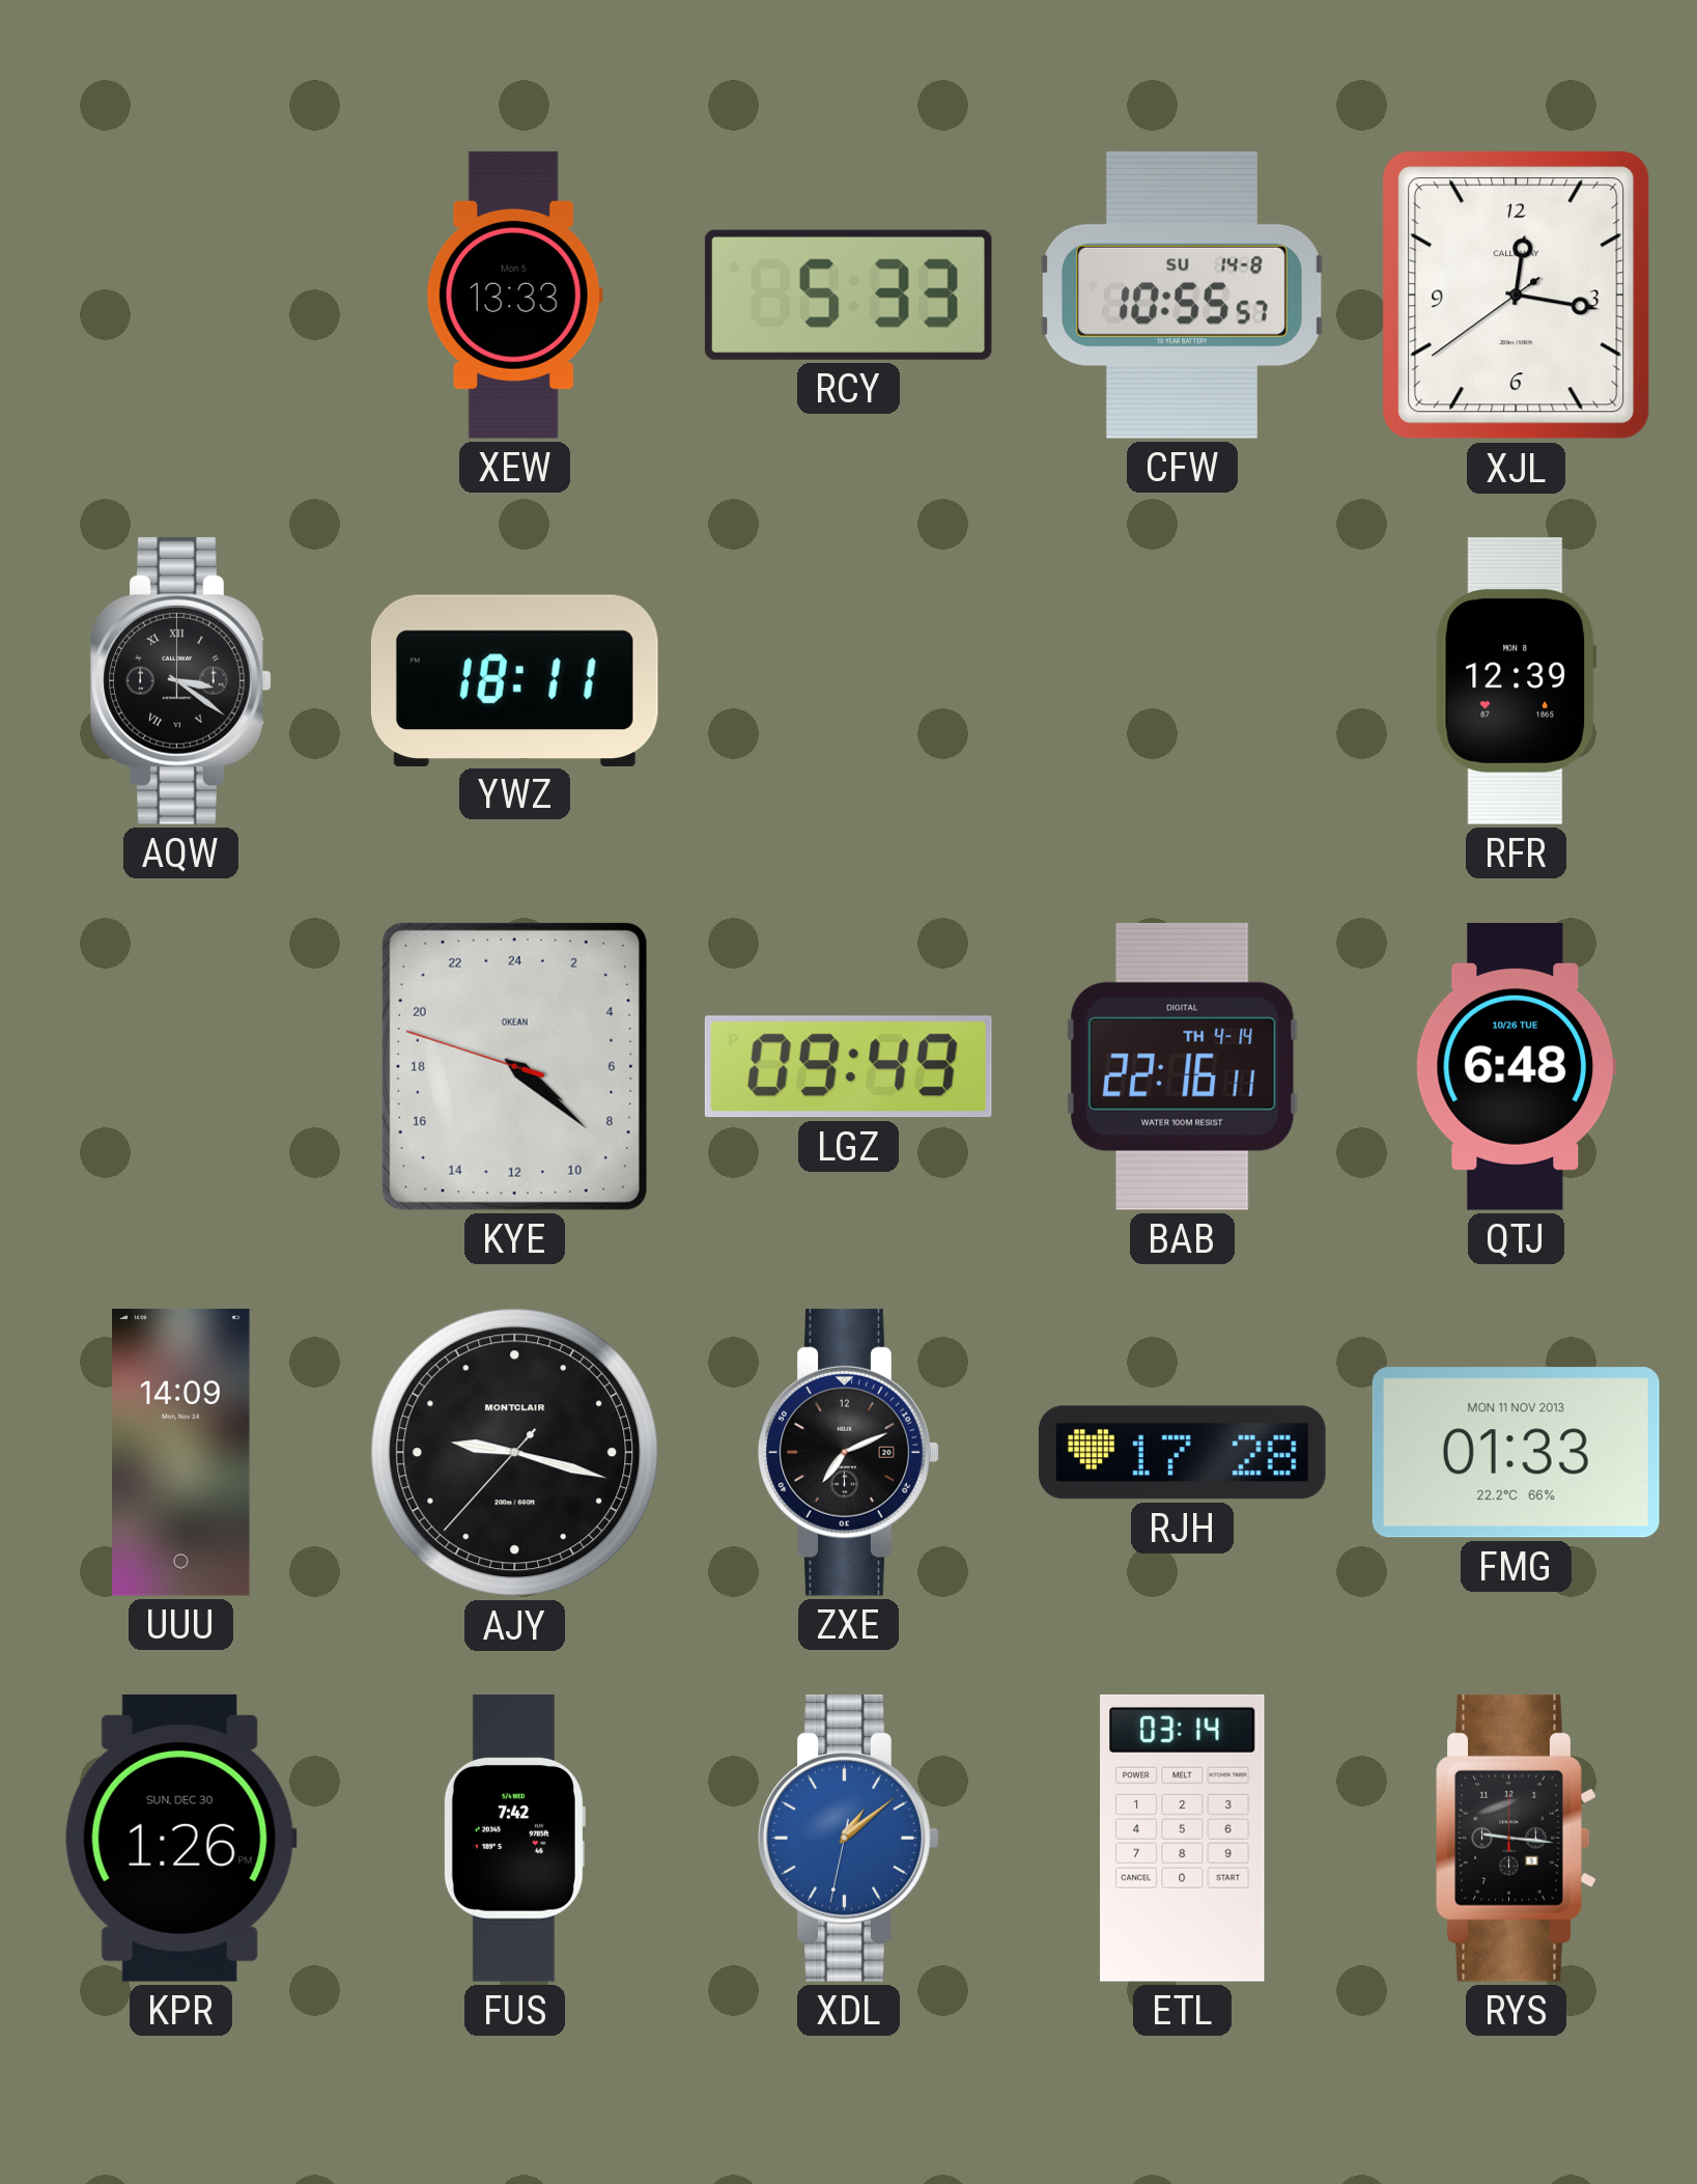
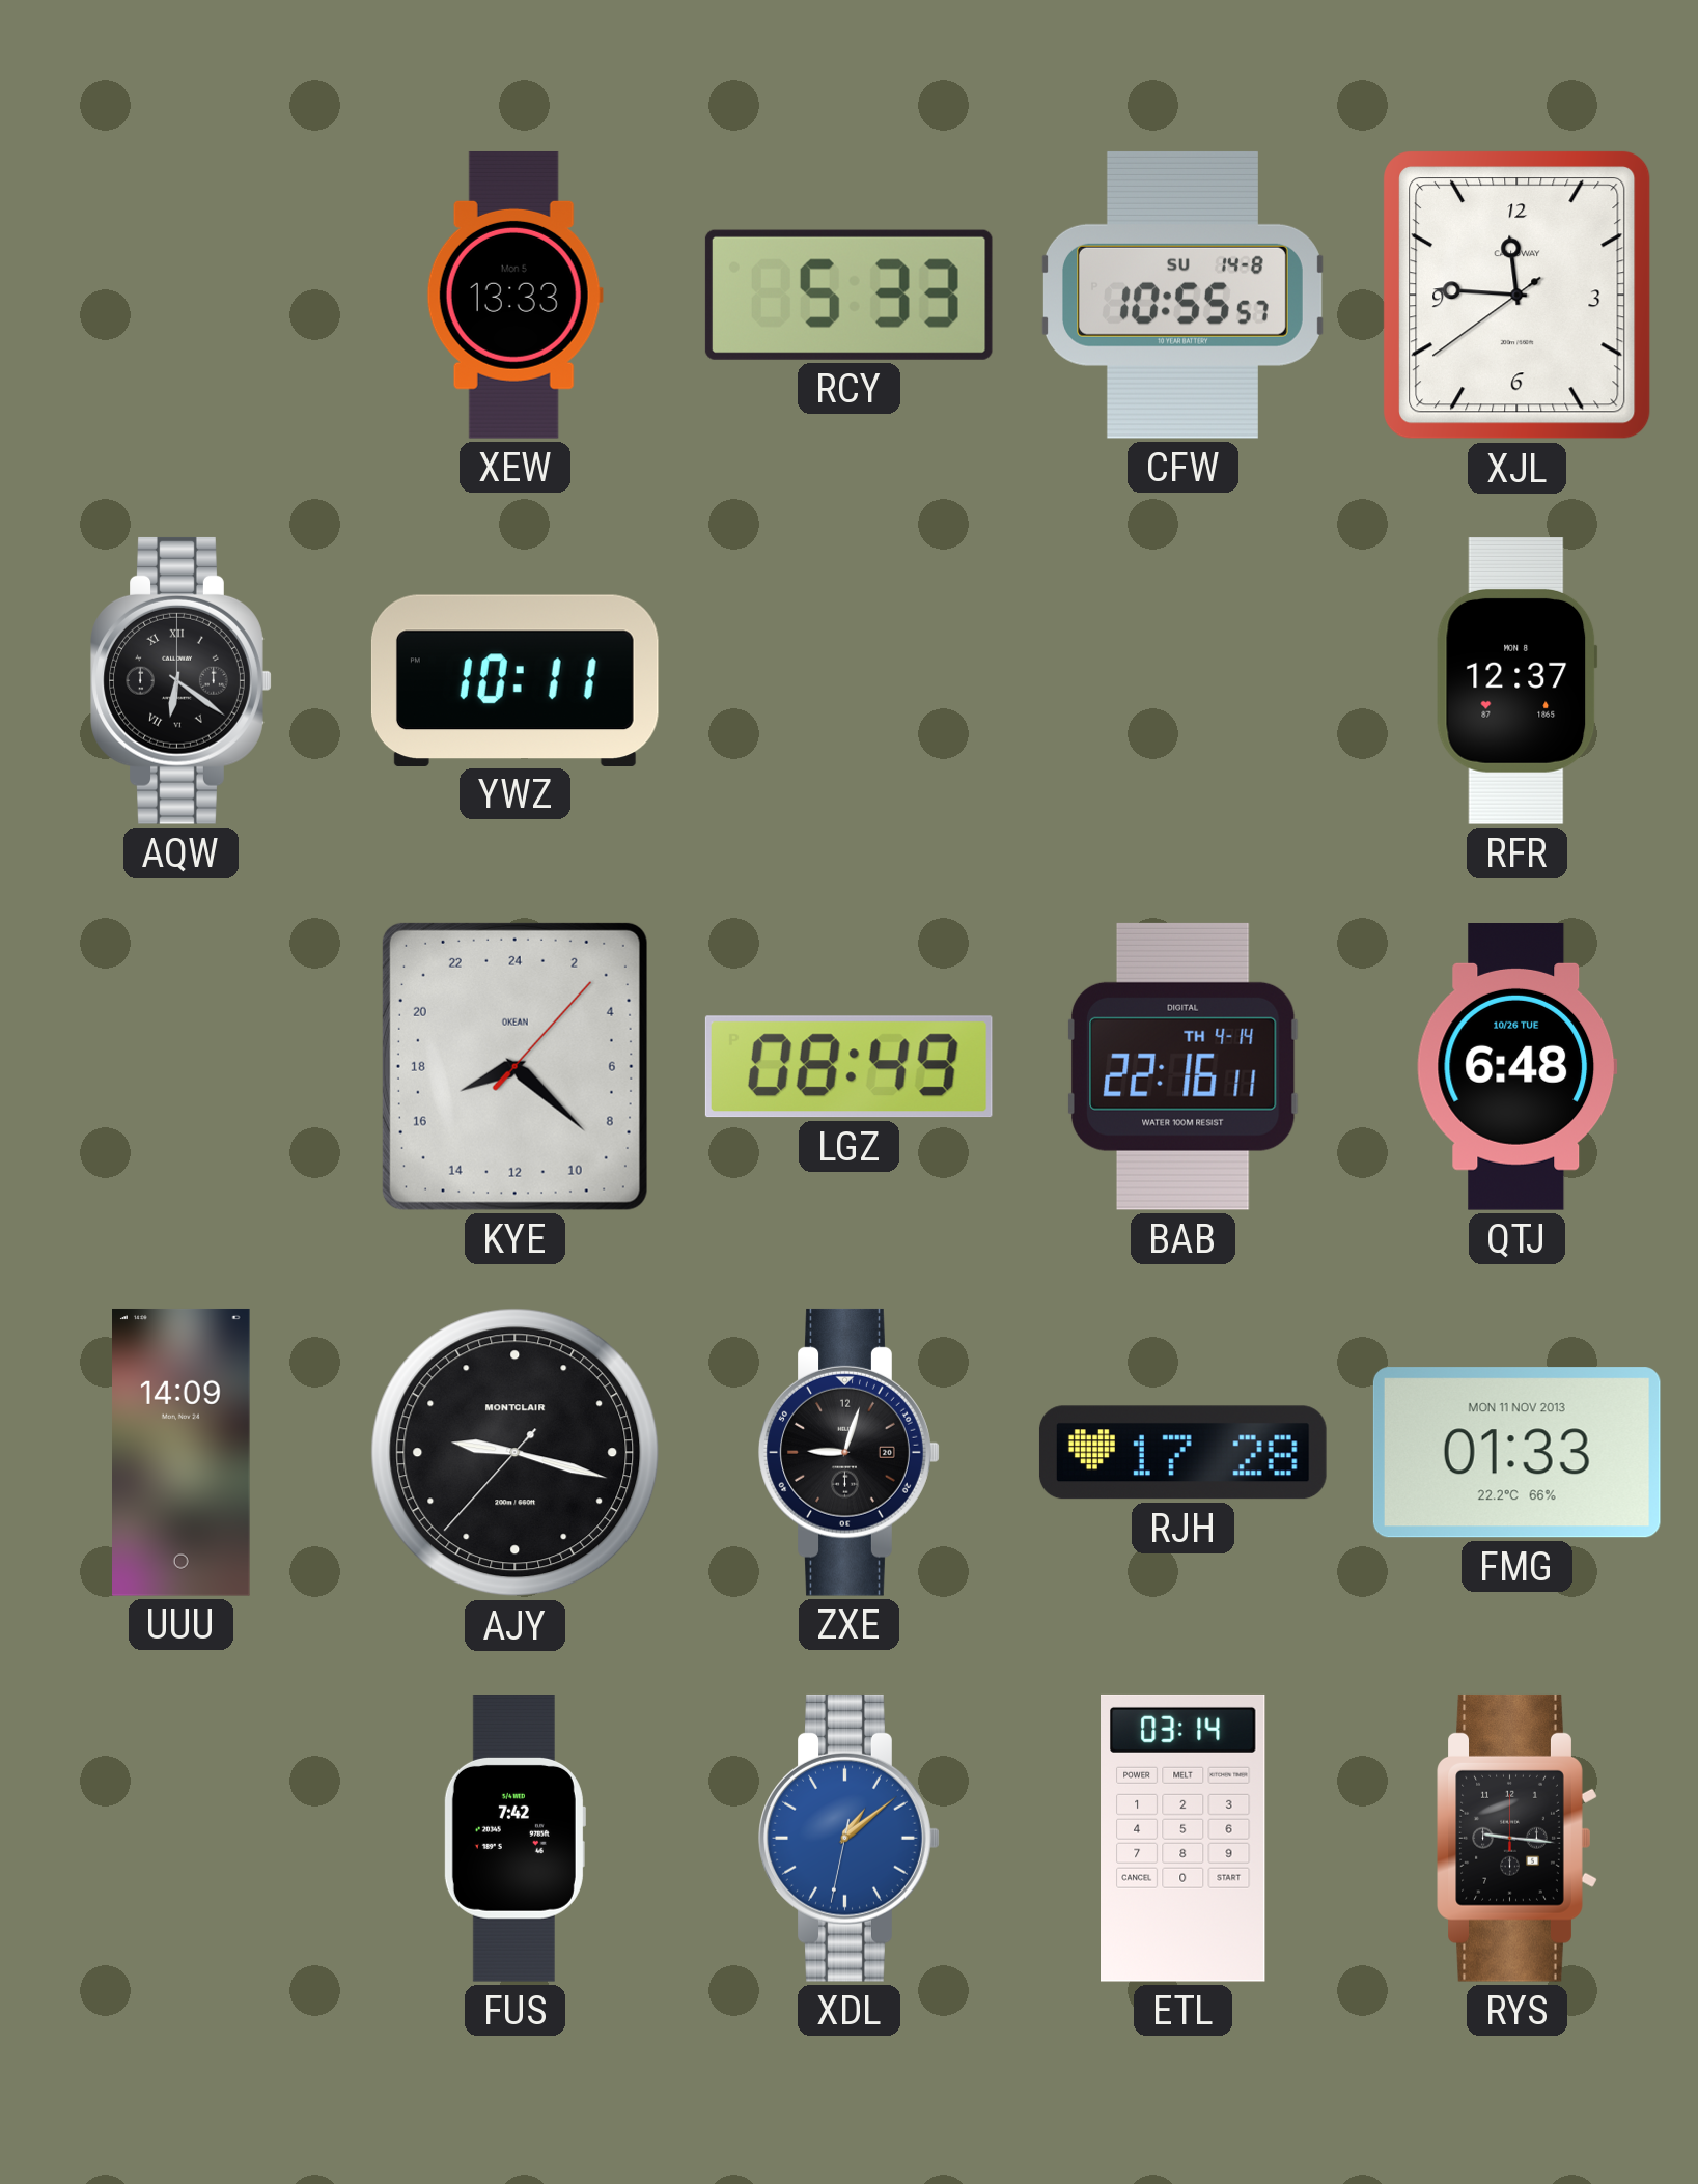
XJL: 12:16 -> 11:45
AQW: 3:21 -> 6:21
YWZ: 18:11 -> 10:11
RFR: 12:39 -> 12:37
KYE: 8:21 -> 16:22
LGZ: 09:49 -> 08:49
ZXE: 7:11 -> 9:03
KPR: 1:26 -> none
